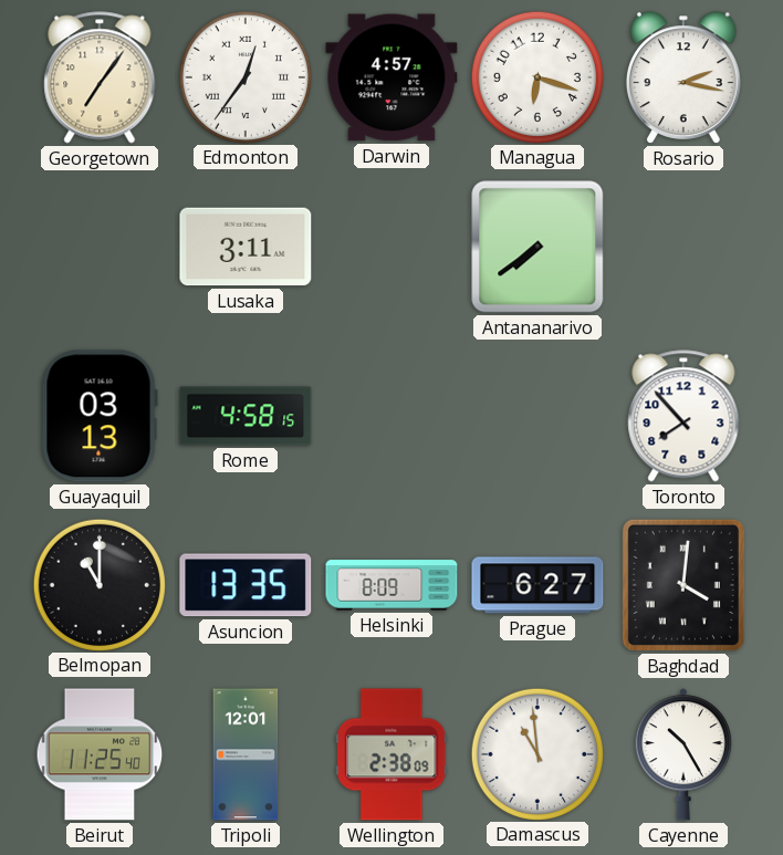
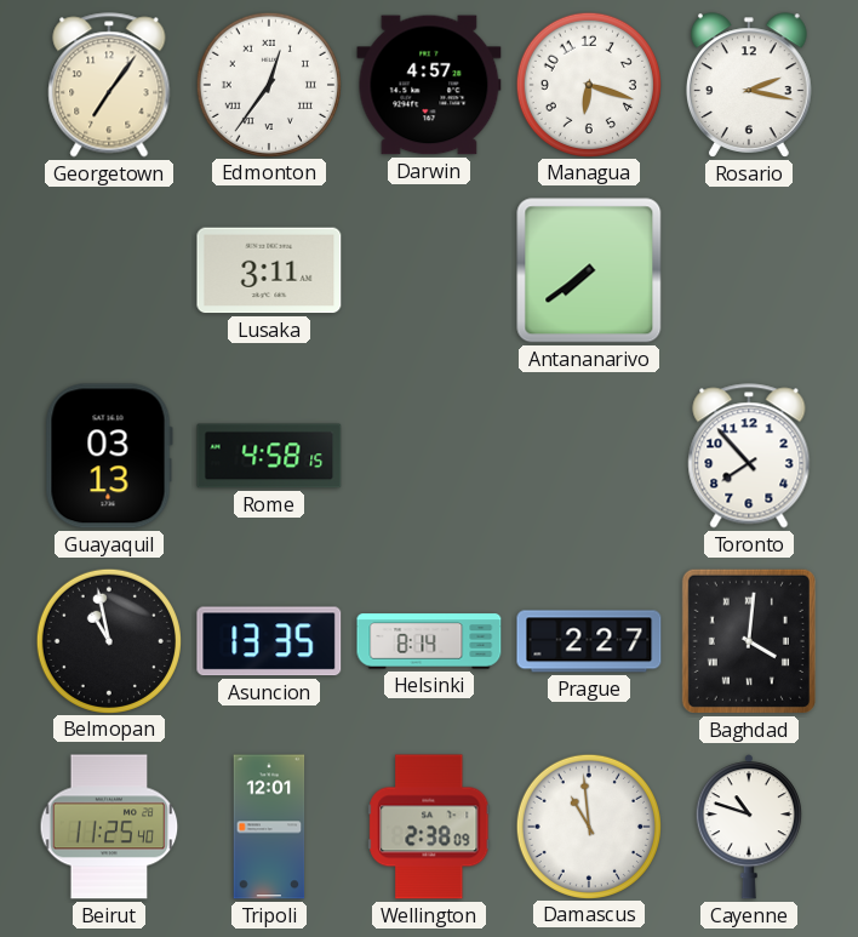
Belmopan: 11:00 -> 10:58
Helsinki: 8:09 -> 8:14
Prague: 6:27 -> 2:27
Cayenne: 10:25 -> 10:48
